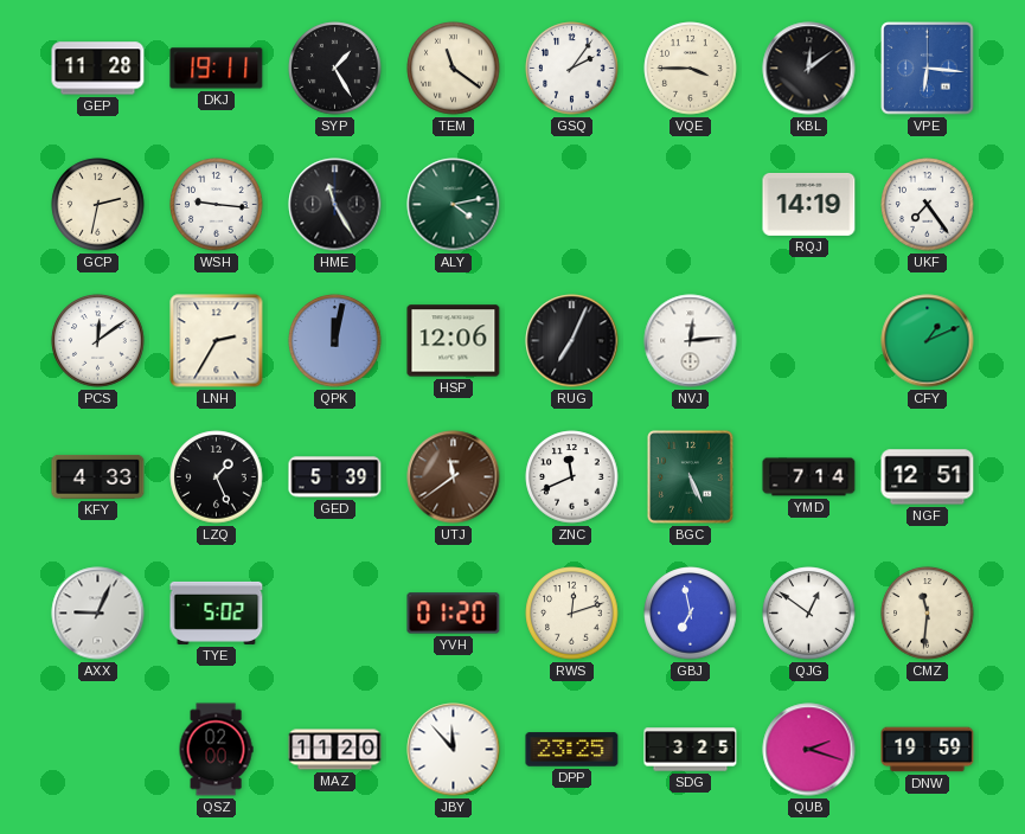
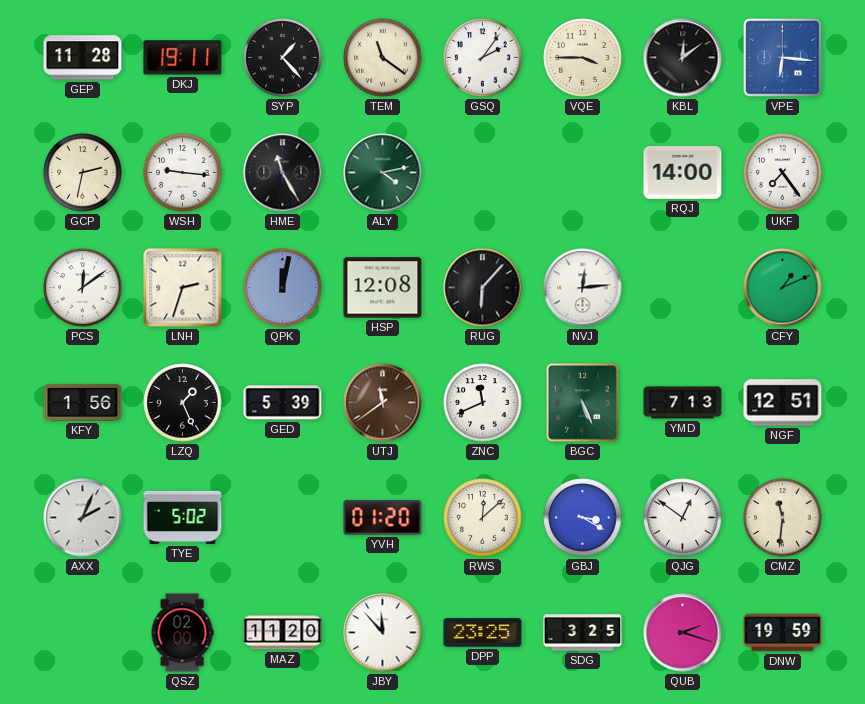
SYP: 1:25 -> 1:23
RQJ: 14:19 -> 14:00
LNH: 2:35 -> 2:33
HSP: 12:06 -> 12:08
RUG: 7:04 -> 6:07
KFY: 4:33 -> 1:56
YMD: 7:14 -> 7:13
AXX: 9:04 -> 2:04
RWS: 12:12 -> 12:08
GBJ: 6:58 -> 3:20
